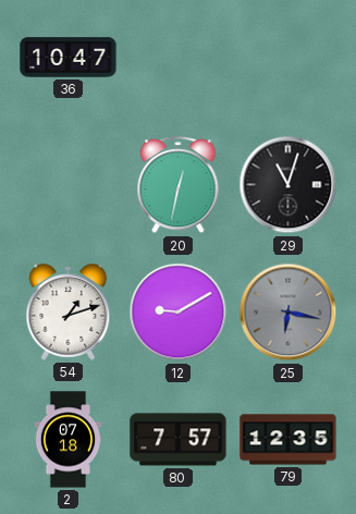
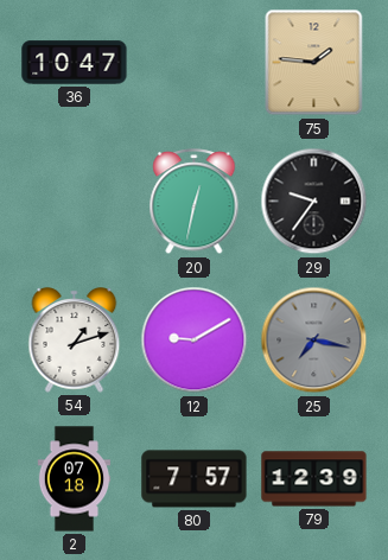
75: none -> 1:46
29: 11:03 -> 9:36
25: 6:17 -> 7:17
79: 12:35 -> 12:39
